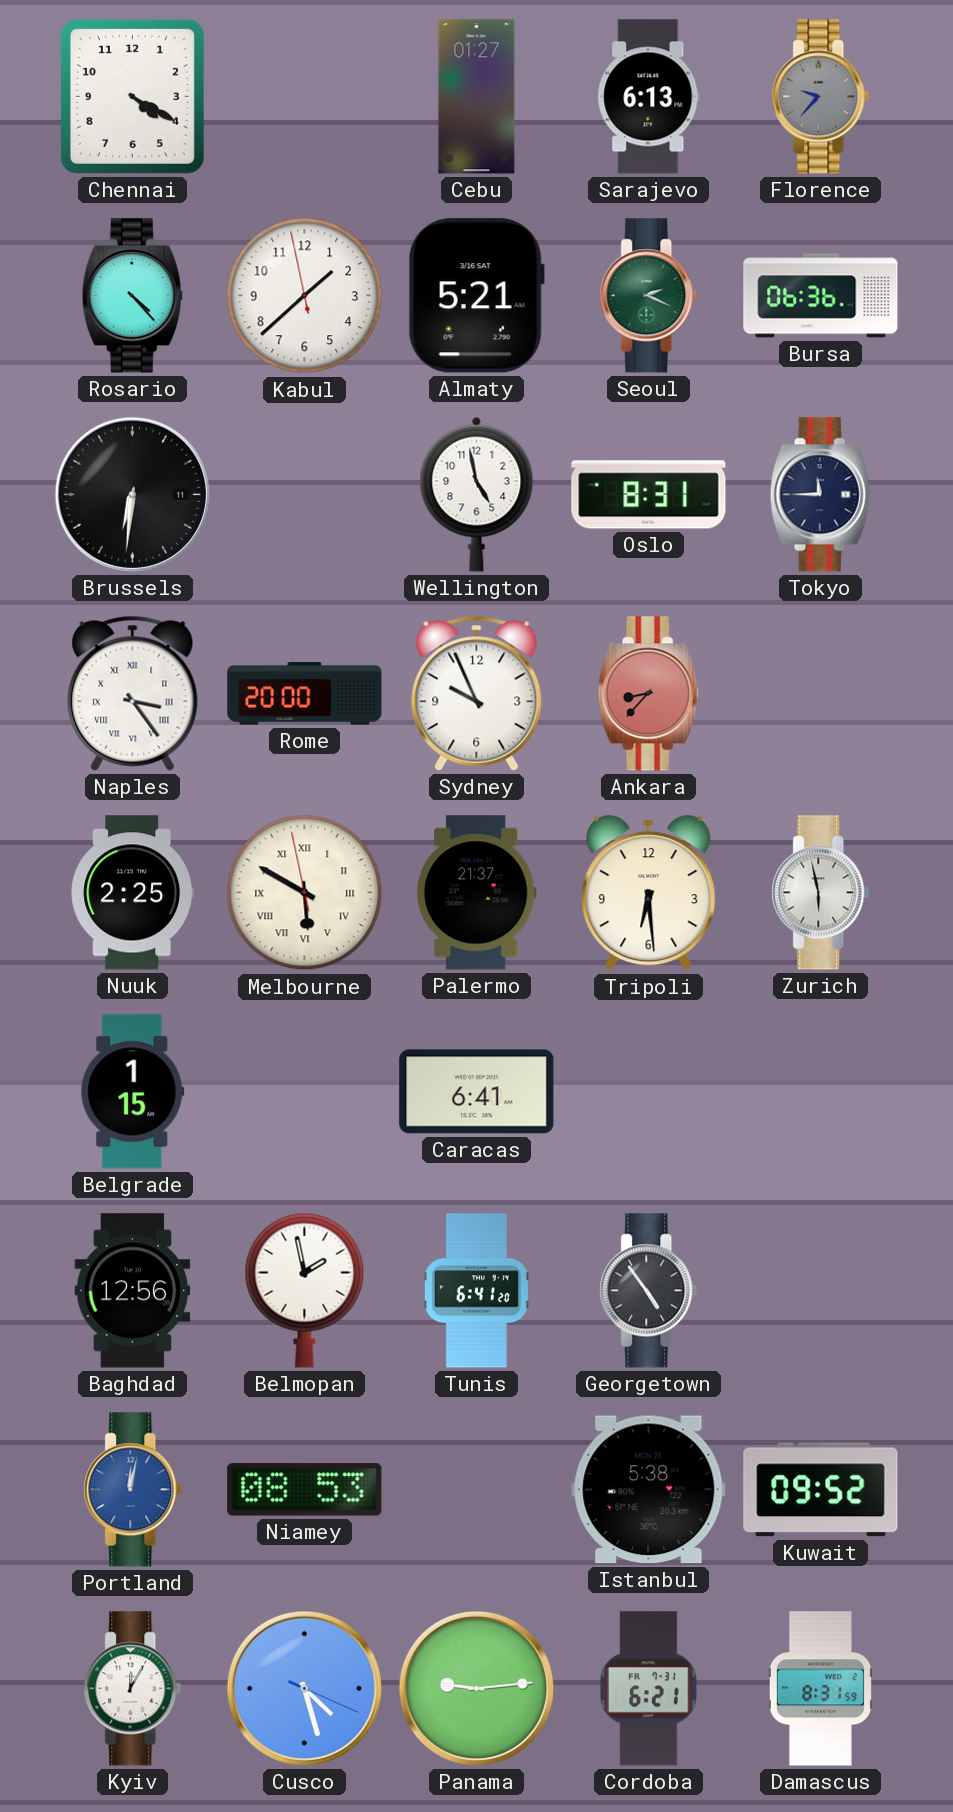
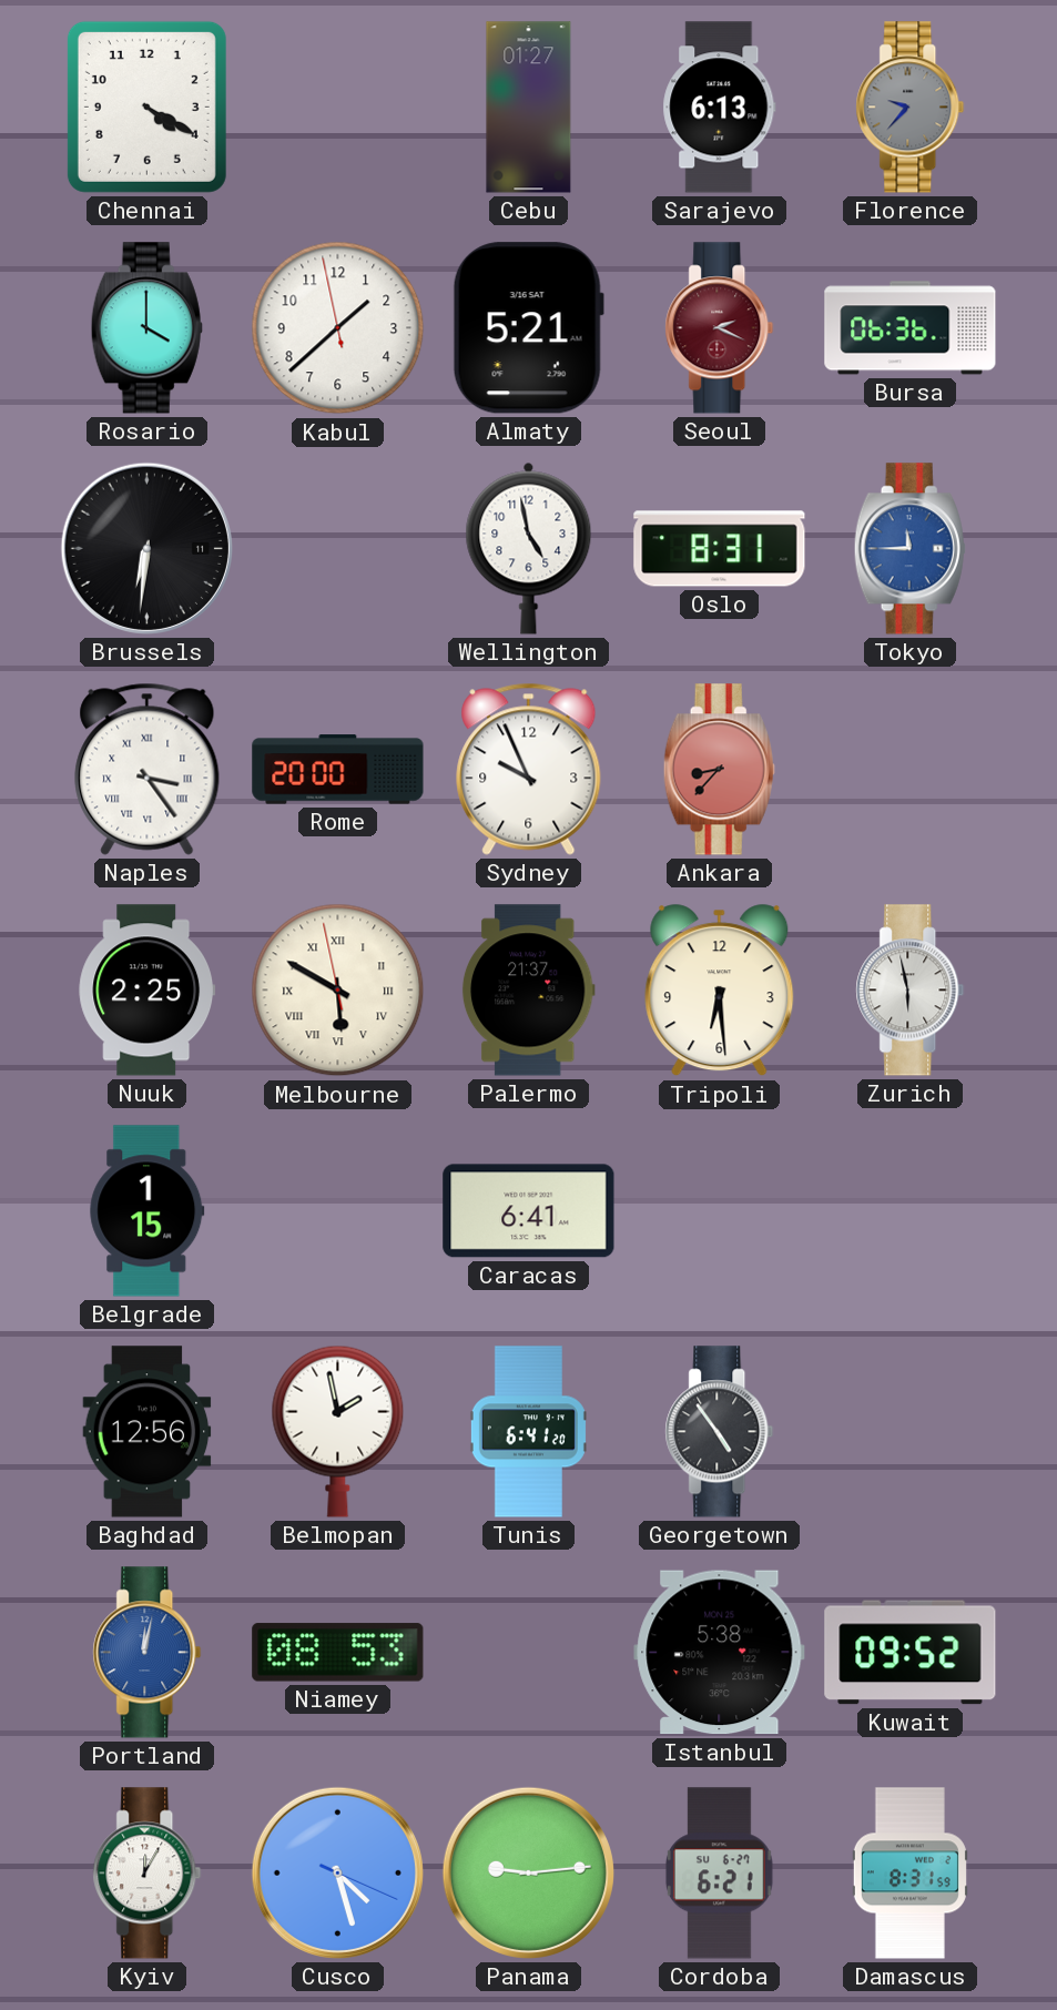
Rosario: 4:23 -> 4:00
Seoul dial: green -> burgundy
Tokyo dial: navy -> blue
Cordoba date: FR 7-31 -> SU 6-27
